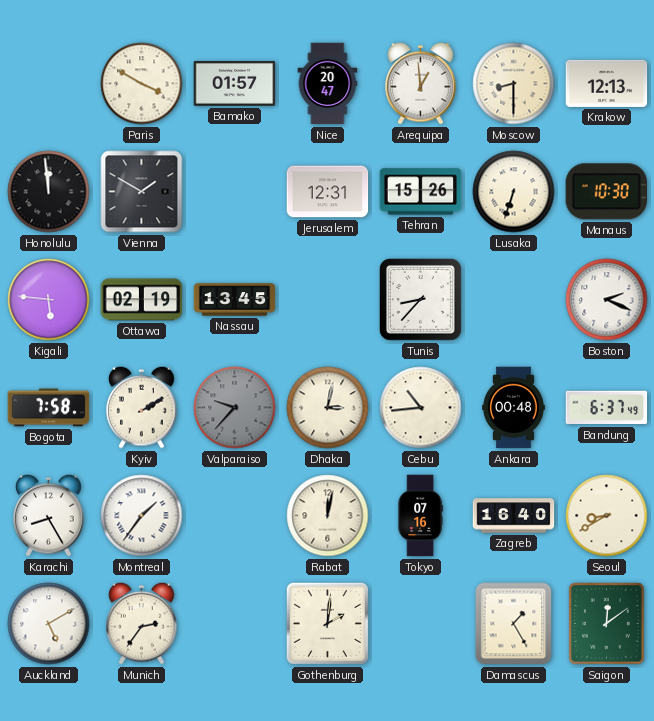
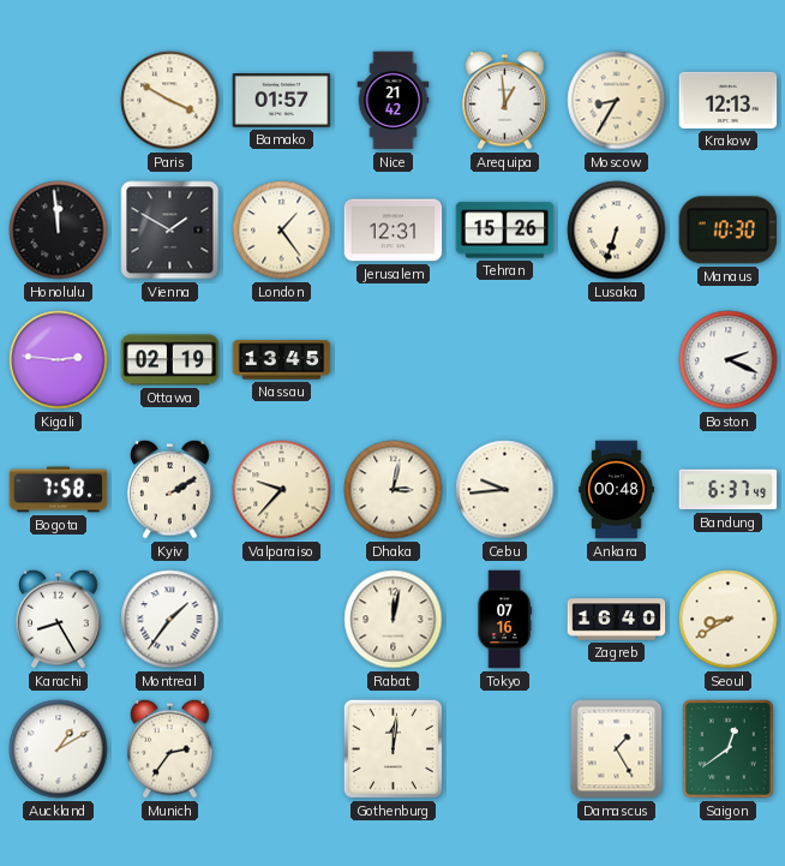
Nice: 20:47 -> 21:42
Moscow: 8:30 -> 8:35
London: none -> 1:24
Kigali: 5:46 -> 2:46
Tunis: 8:37 -> none
Valparaiso dial: grey -> cream
Cebu: 10:44 -> 9:44
Auckland: 5:10 -> 1:10
Gothenburg: 2:01 -> 12:01
Saigon: 12:09 -> 12:39
